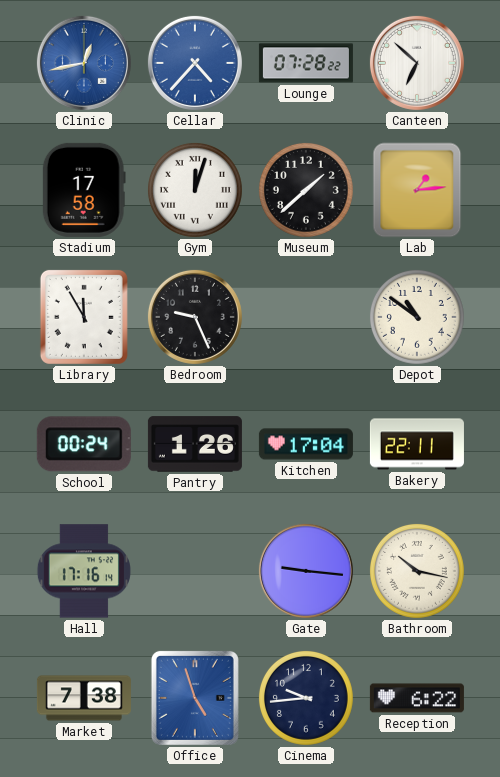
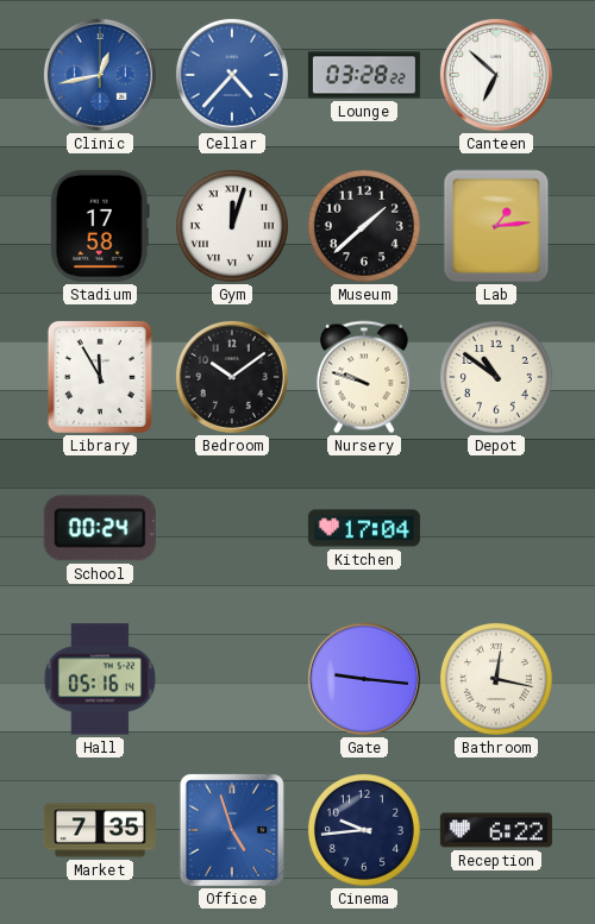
Lounge: 07:28 -> 03:28
Bedroom: 9:26 -> 10:09
Nursery: none -> 9:48
Pantry: 1:26 -> none
Bakery: 22:11 -> none
Hall: 17:16 -> 05:16
Bathroom: 10:17 -> 12:17
Market: 7:38 -> 7:35
